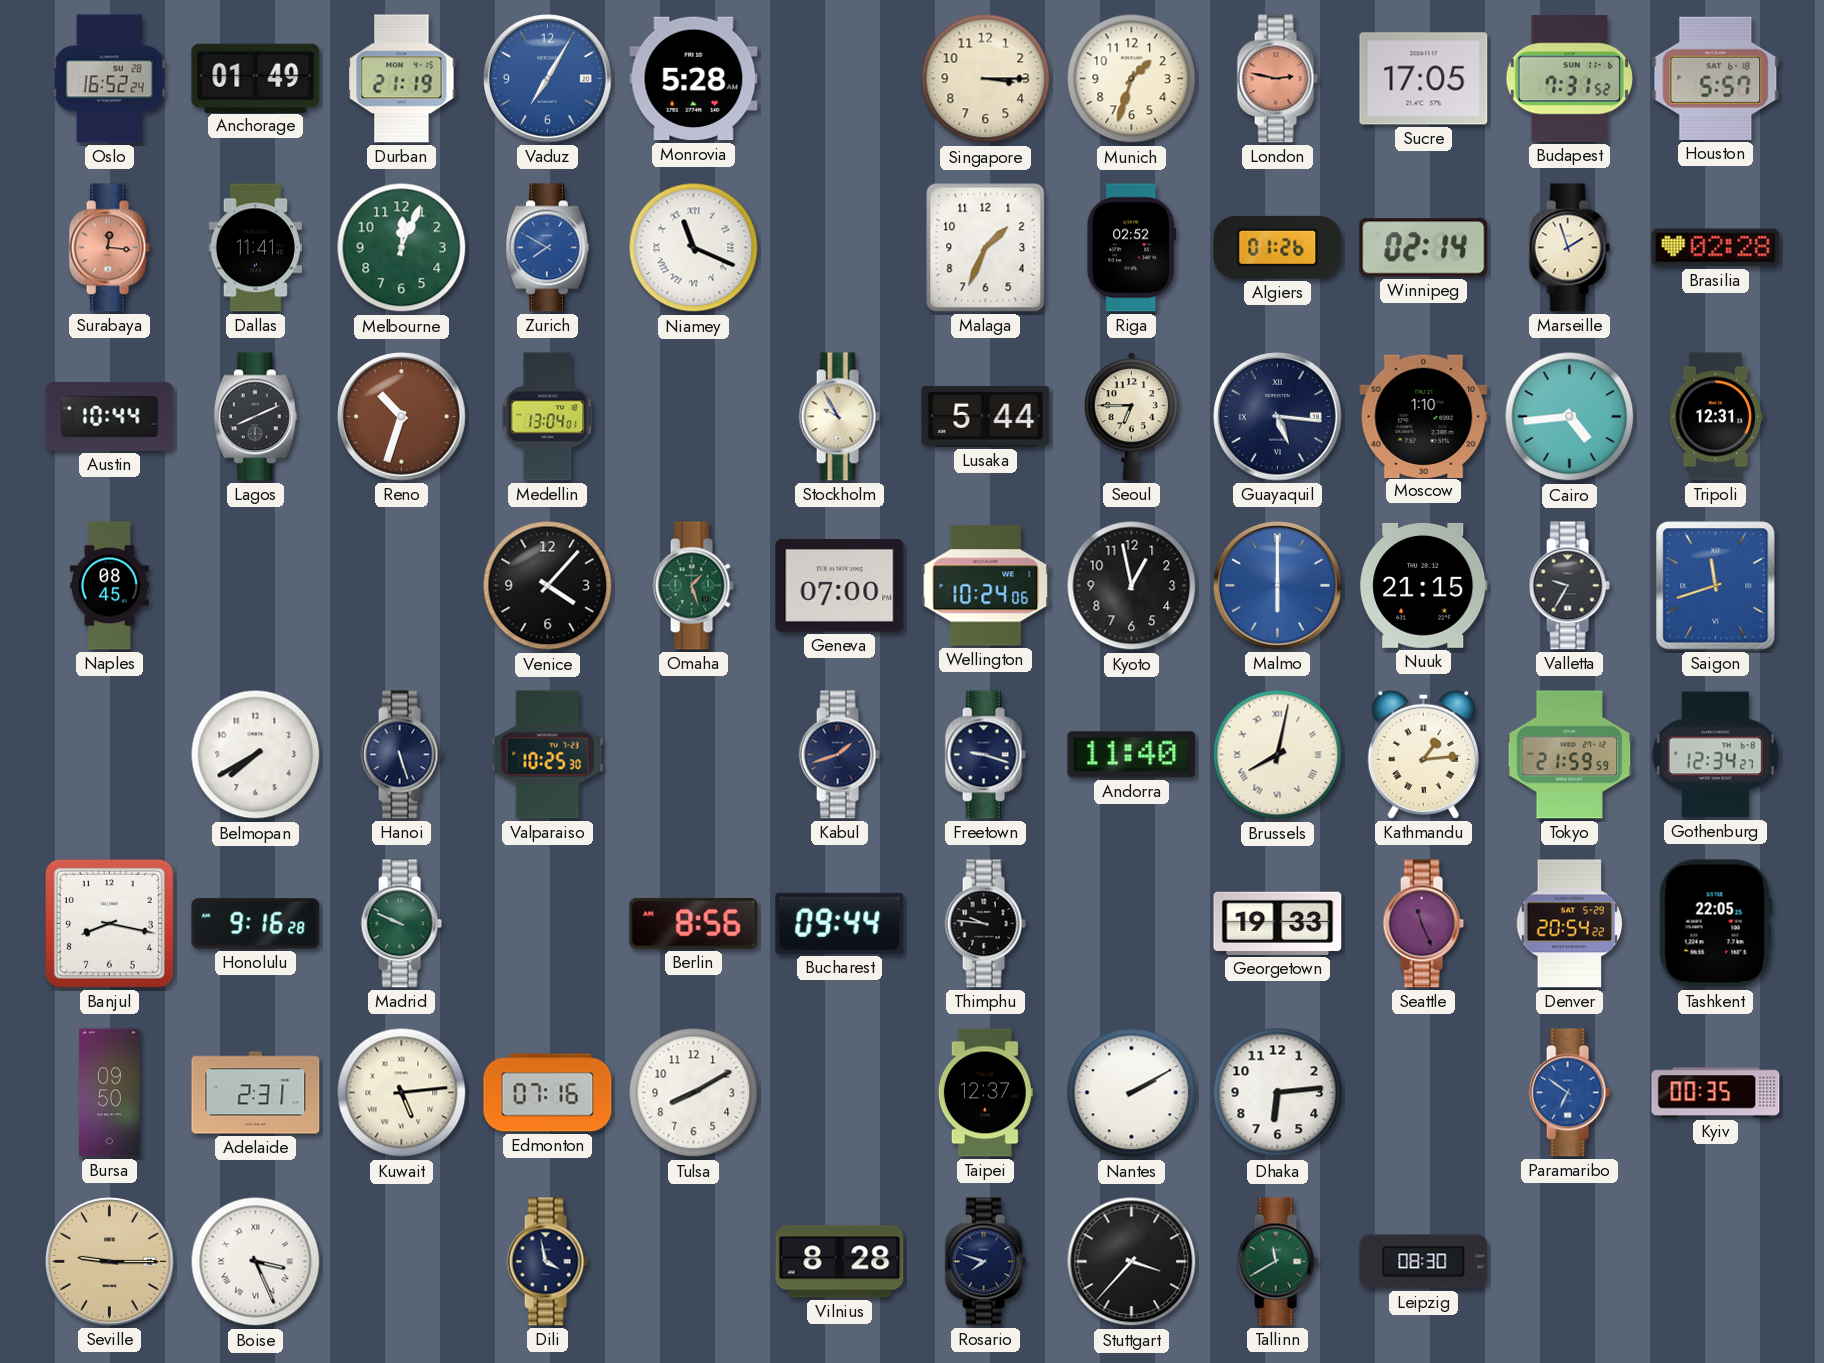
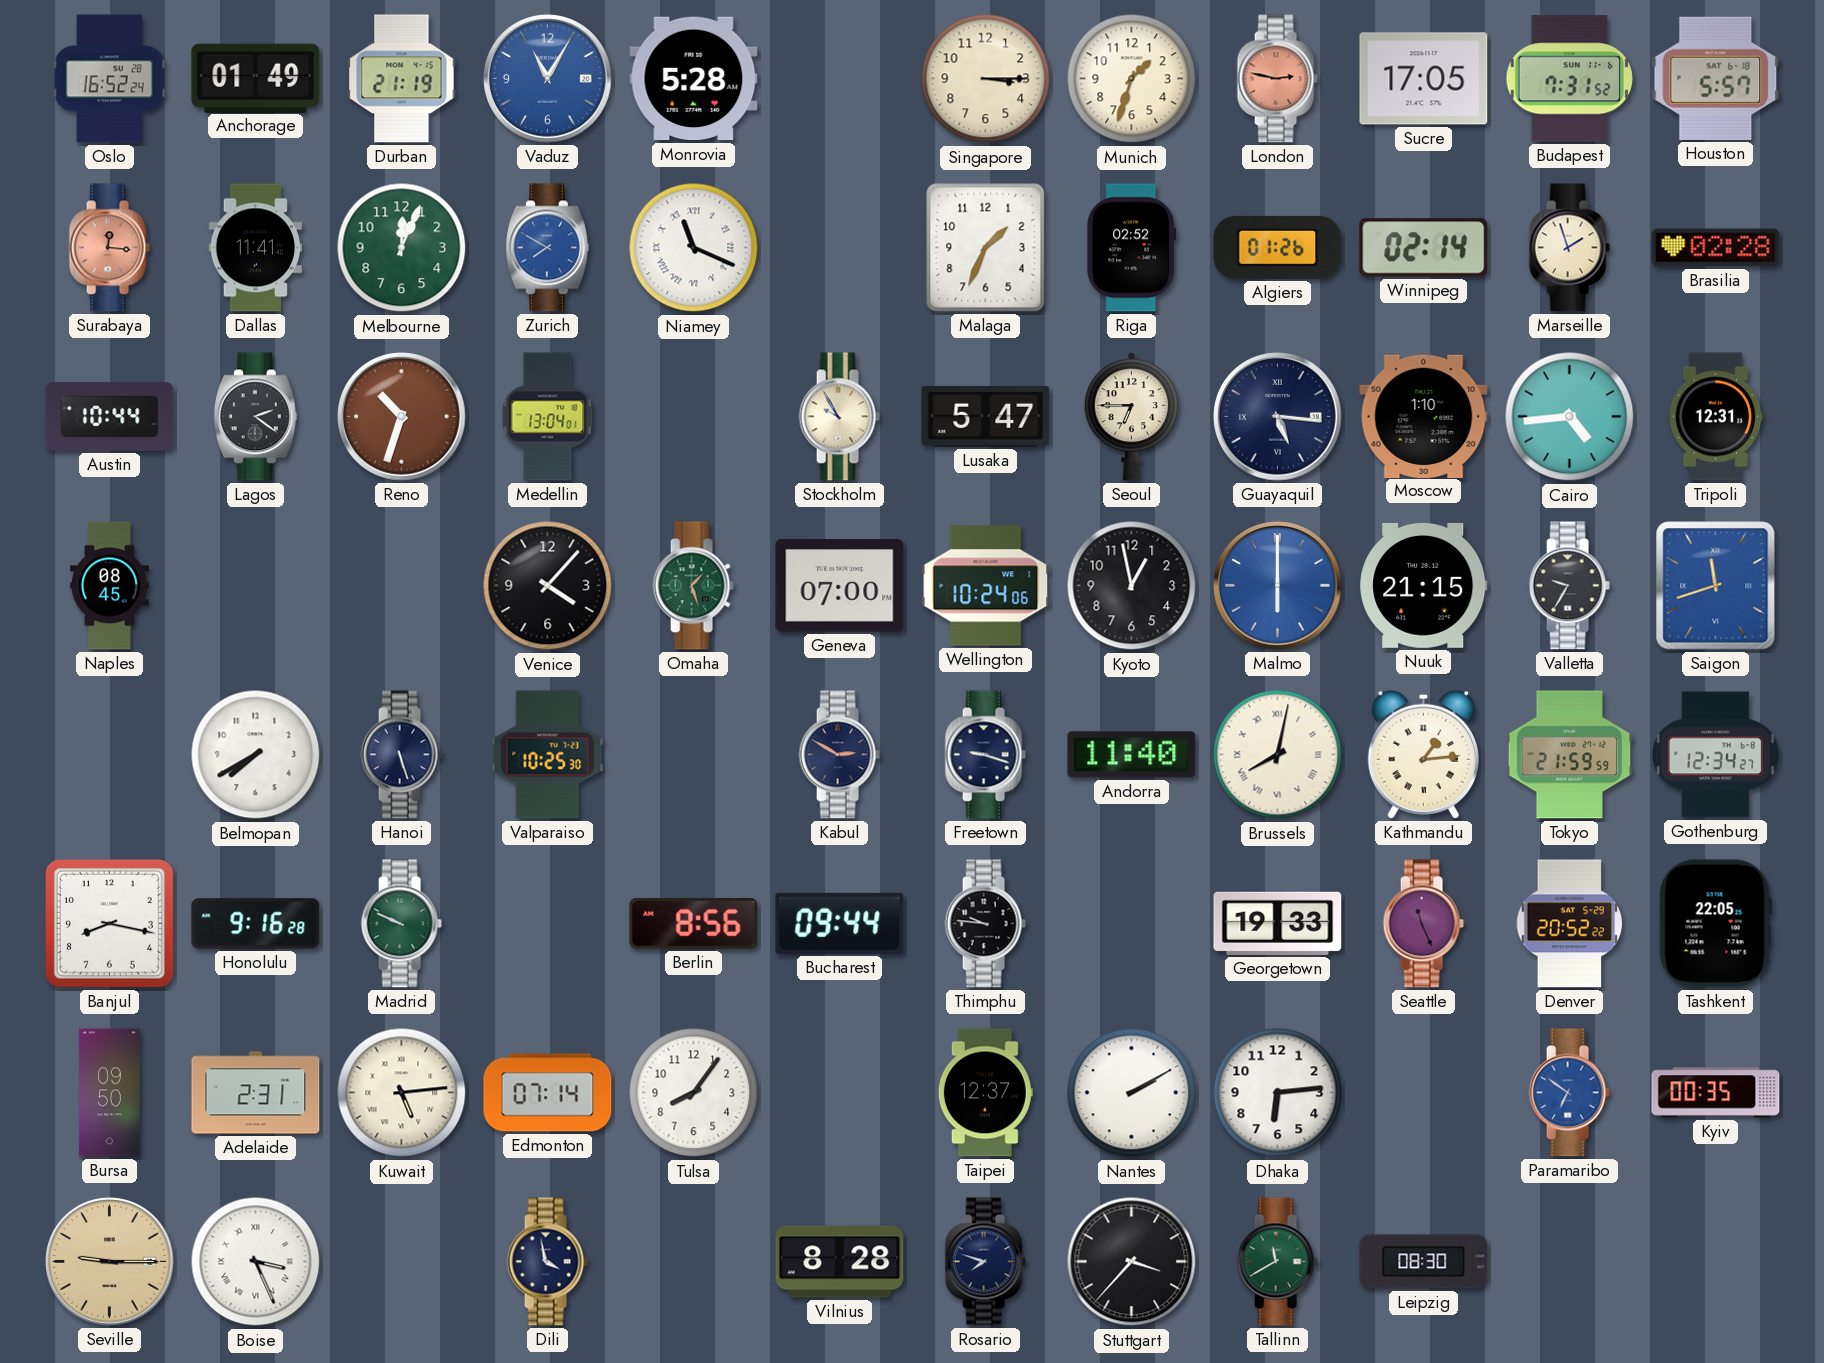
Vaduz: 7:05 -> 11:05
Lagos: 8:11 -> 2:21
Lusaka: 5:44 -> 5:47
Kabul: 1:42 -> 2:50
Denver: 20:54 -> 20:52
Edmonton: 07:16 -> 07:14
Tulsa: 8:10 -> 8:06
